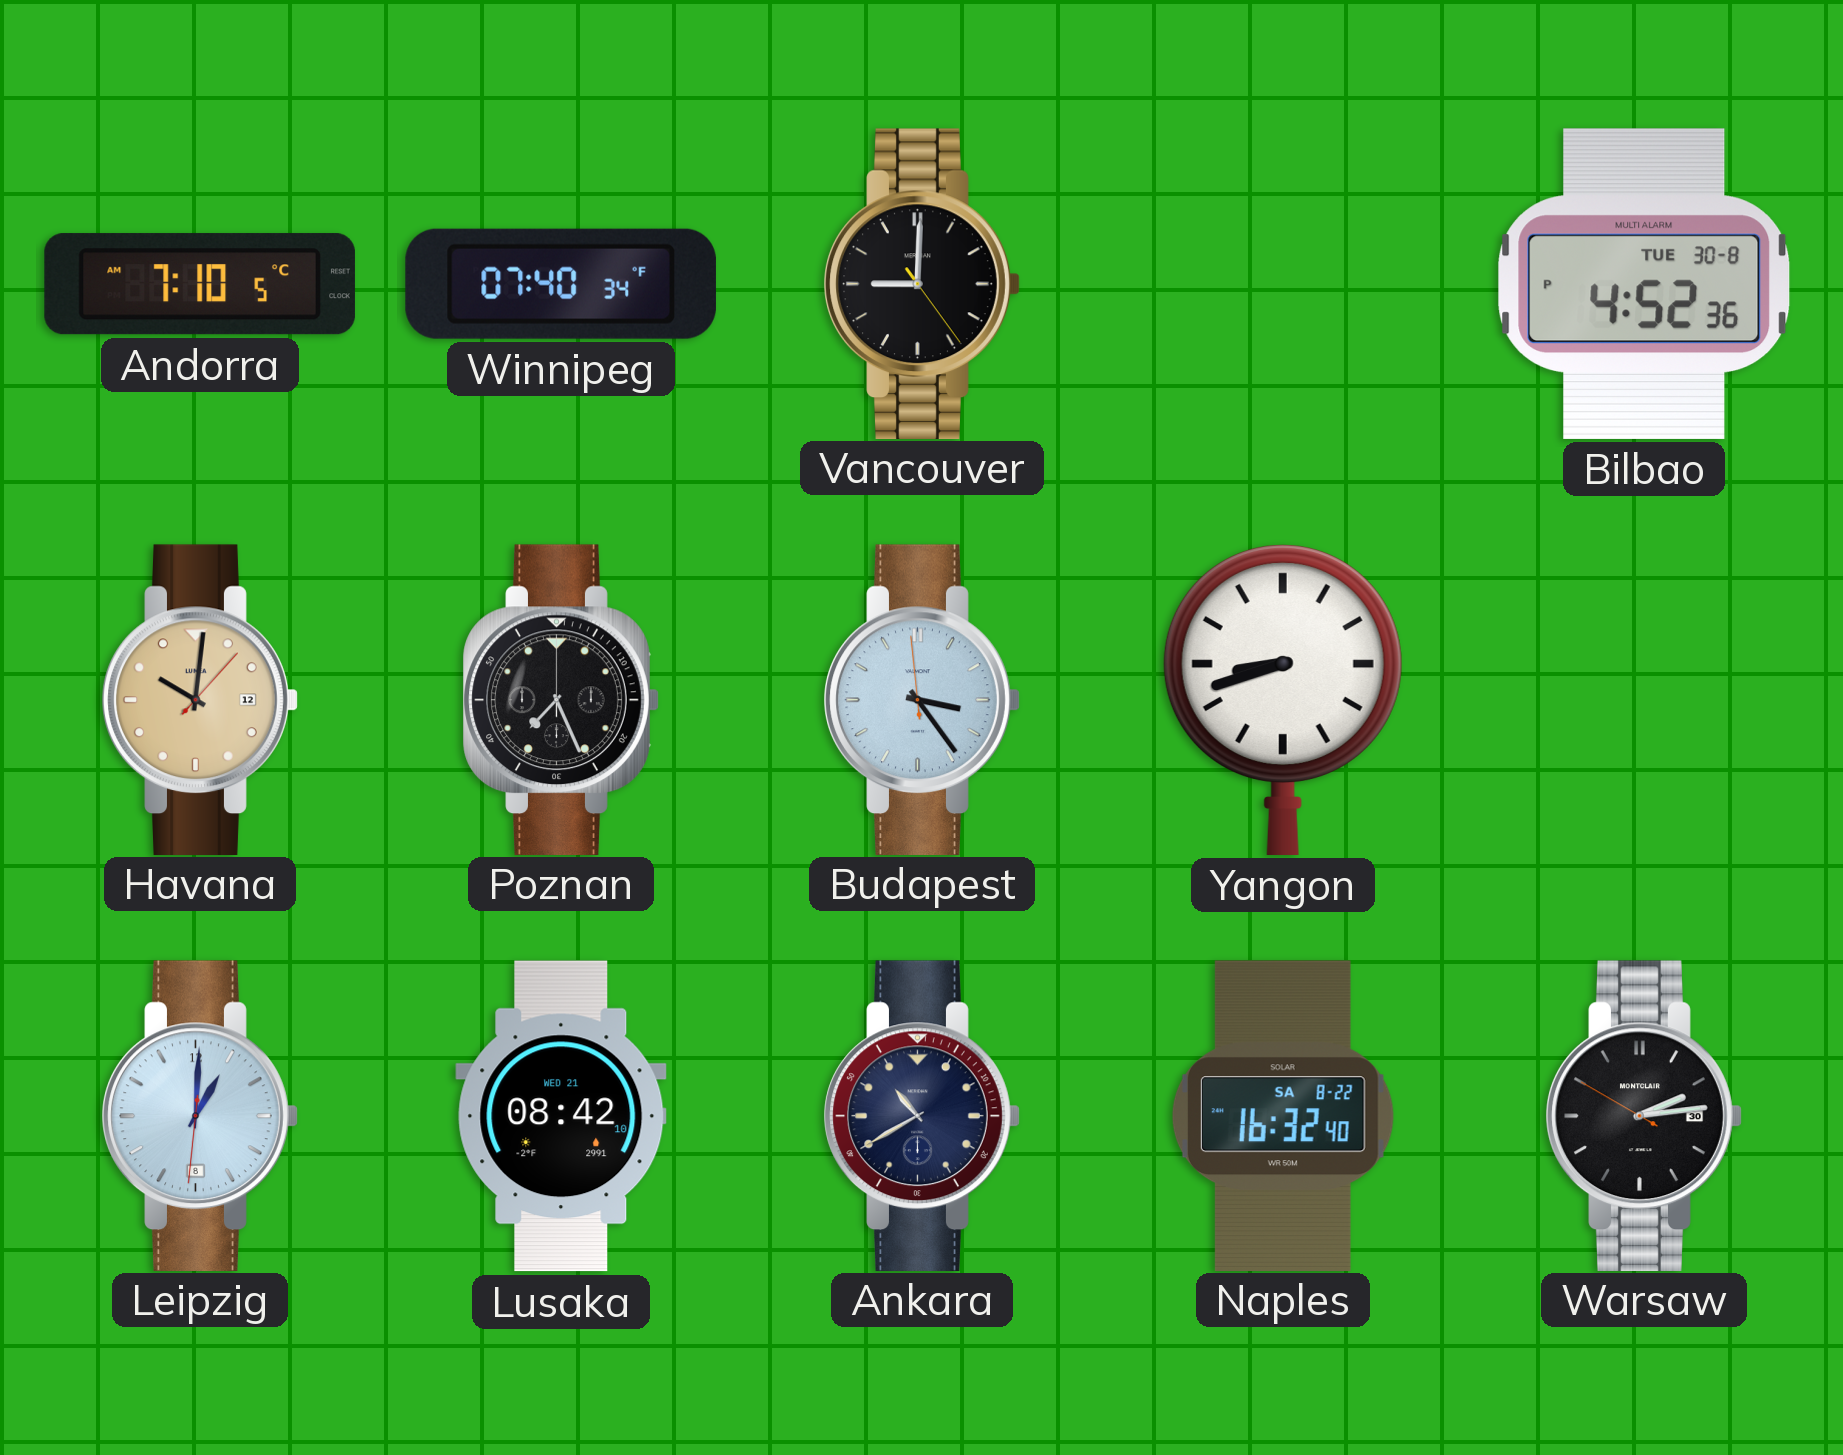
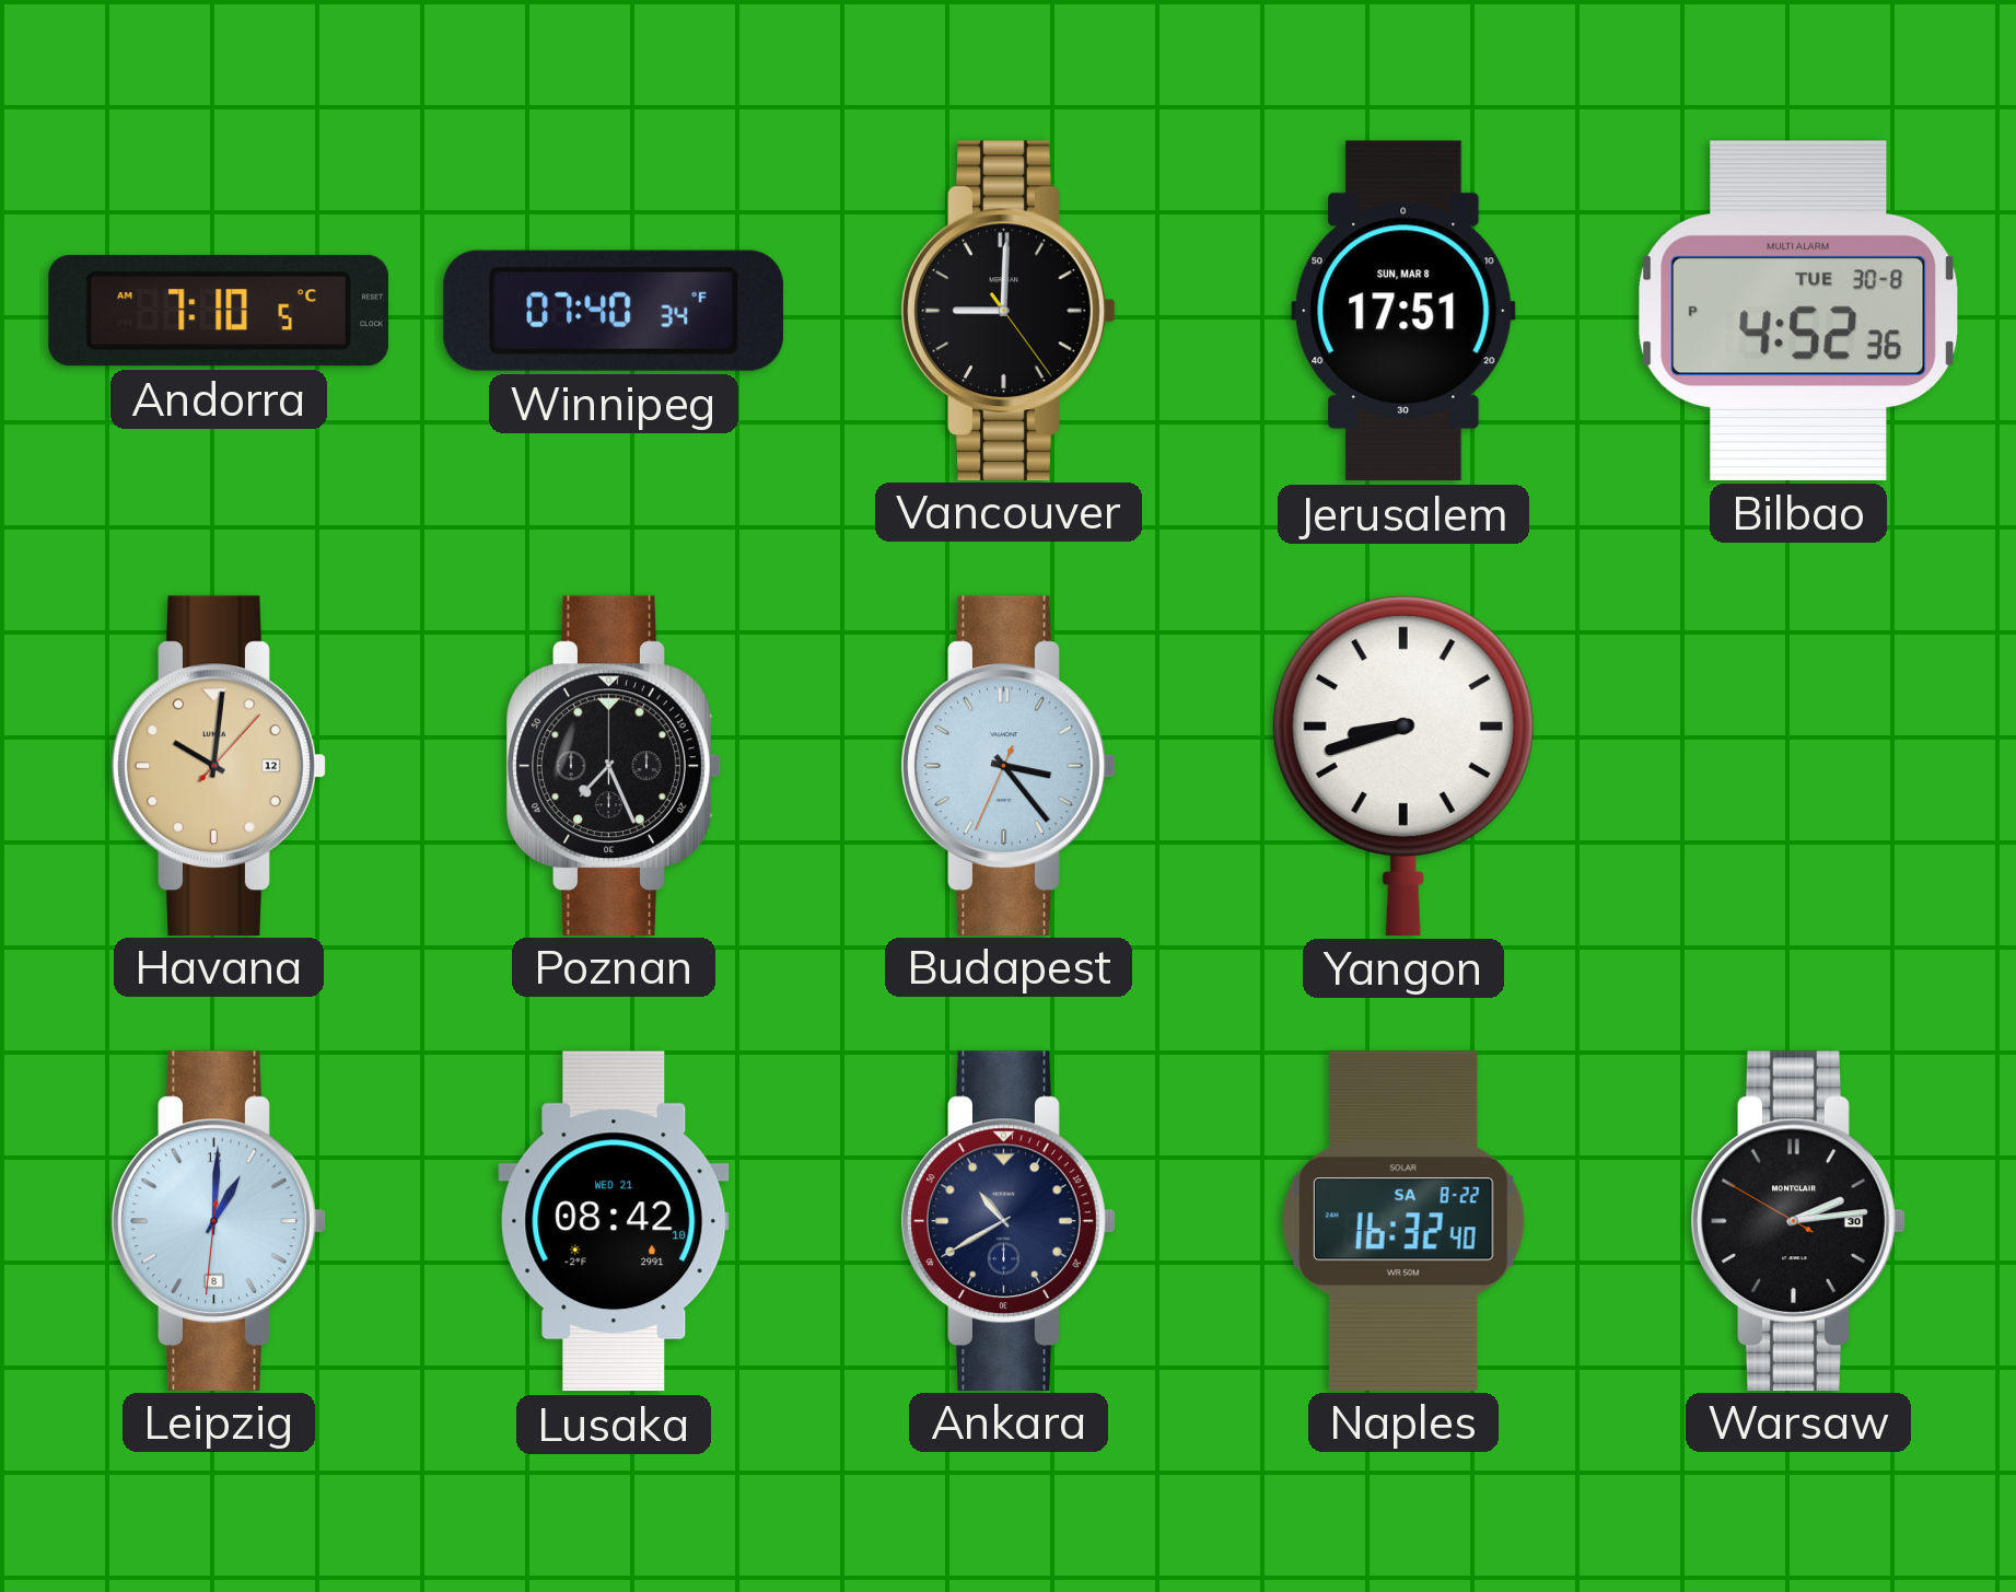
Jerusalem: none -> 17:51
Budapest: 3:23:59 -> 3:23:34
